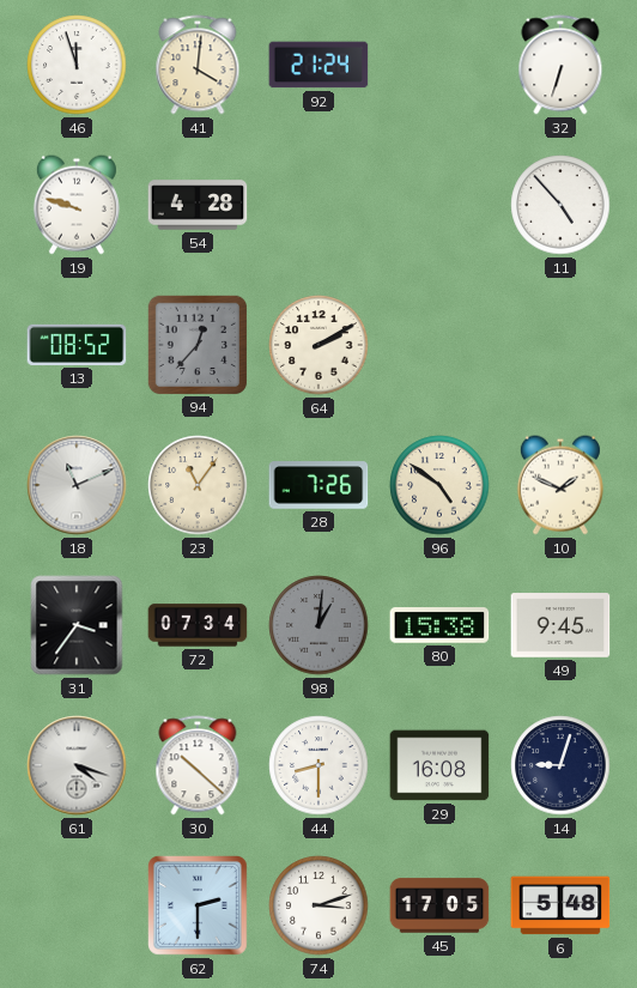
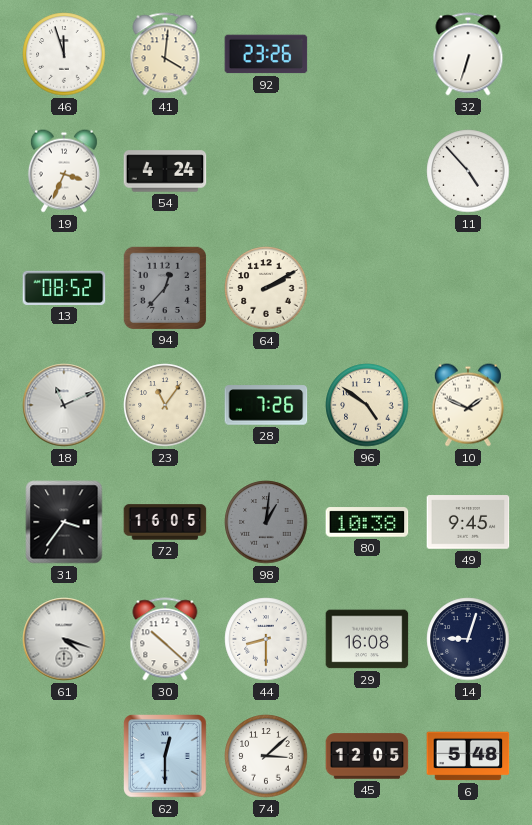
92: 21:24 -> 23:26
19: 9:48 -> 3:34
54: 4:28 -> 4:24
72: 07:34 -> 16:05
80: 15:38 -> 10:38
62: 2:30 -> 12:30
74: 3:12 -> 3:08
45: 17:05 -> 12:05
